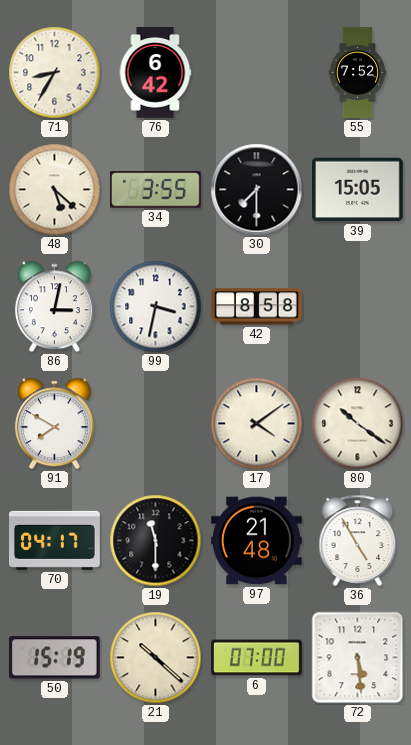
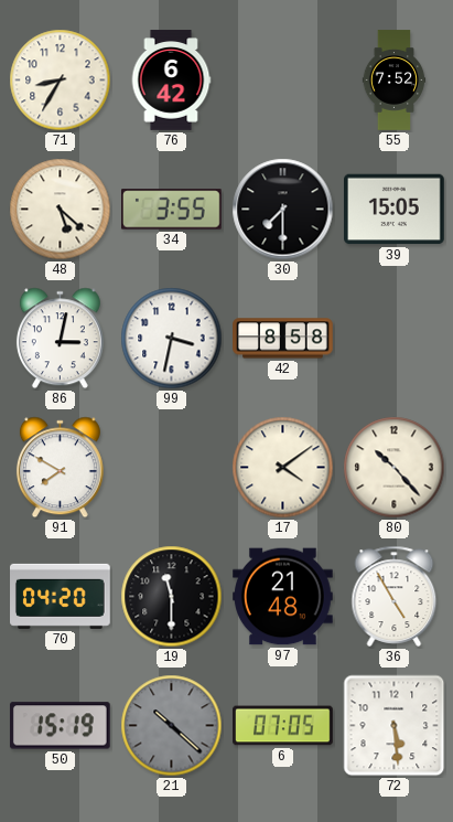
80: 10:21 -> 10:23
70: 04:17 -> 04:20
21 dial: cream -> grey
6: 07:00 -> 07:05
